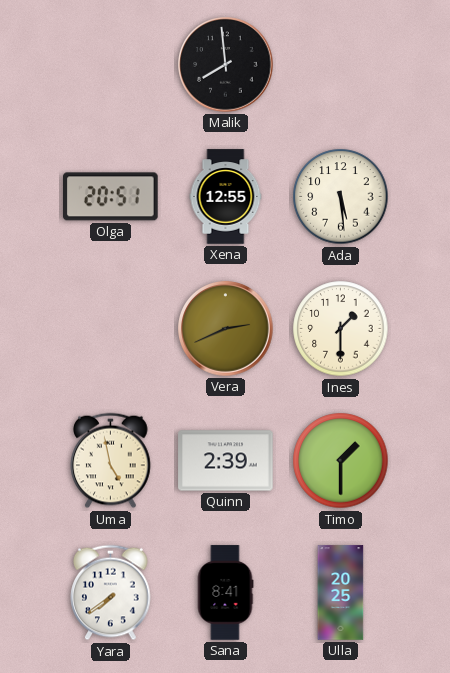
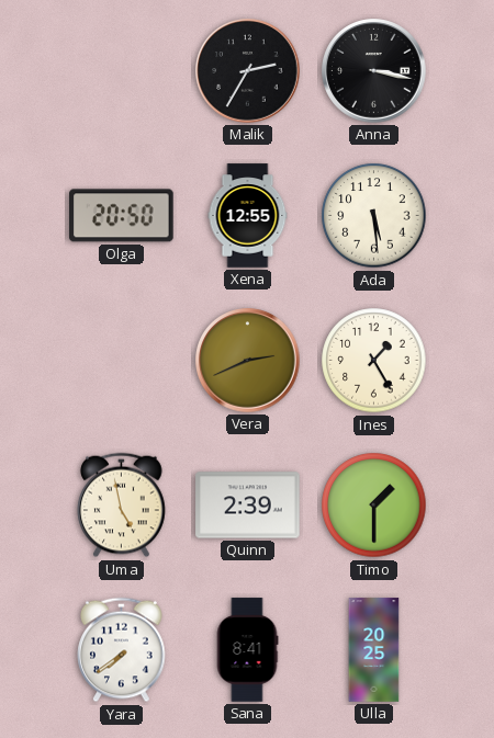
Malik: 7:59 -> 2:35
Anna: none -> 3:17
Olga: 20:51 -> 20:50
Ines: 1:30 -> 1:25
